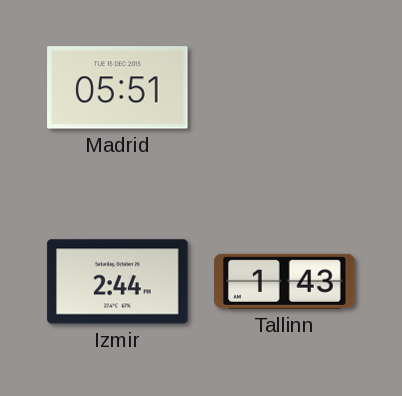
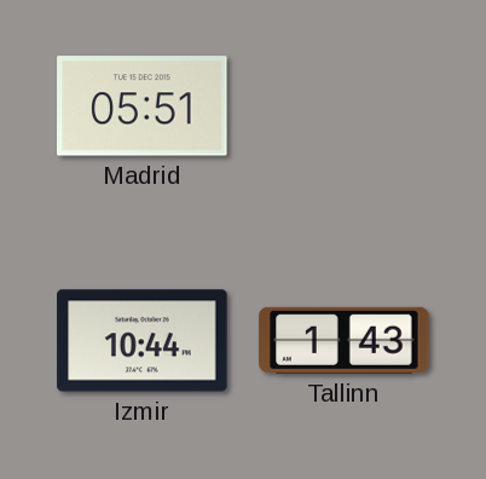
Izmir: 2:44 -> 10:44
